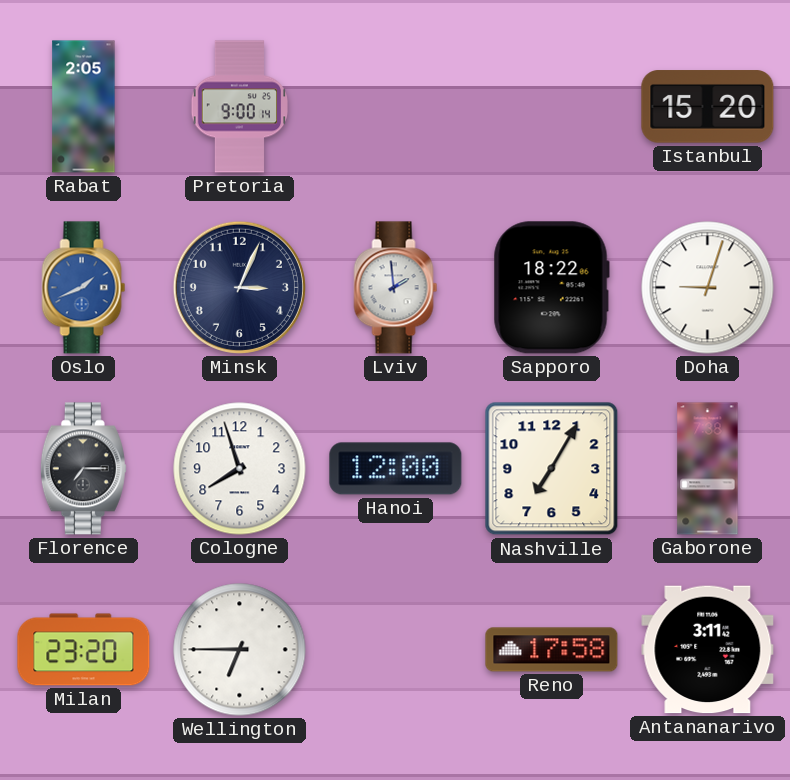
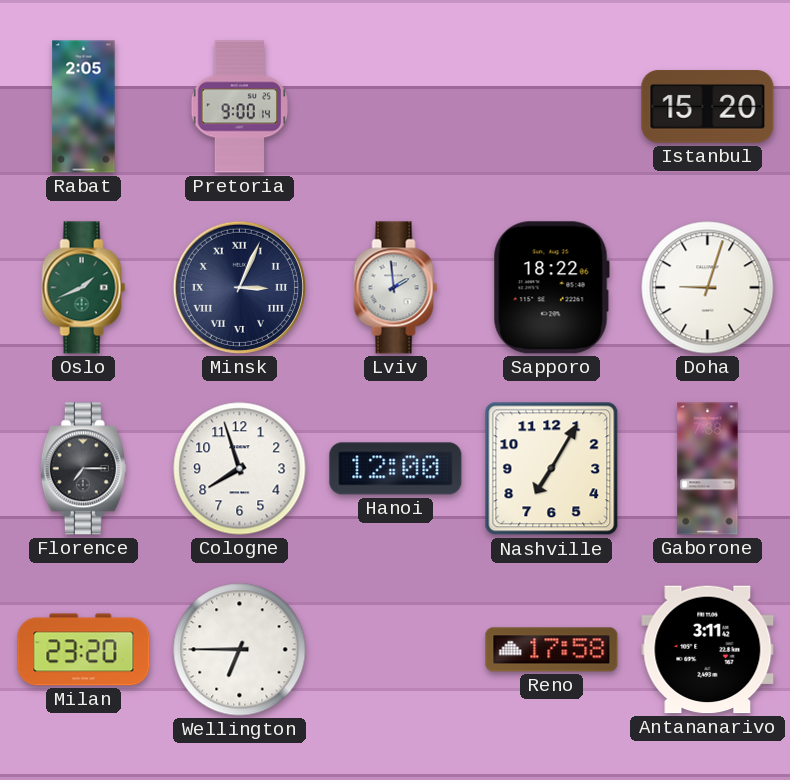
Oslo dial: blue -> green
Minsk numerals: Arabic -> Roman
